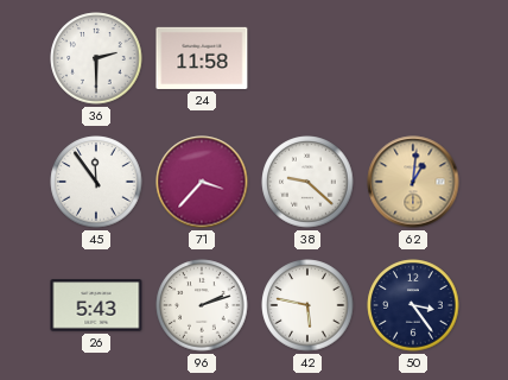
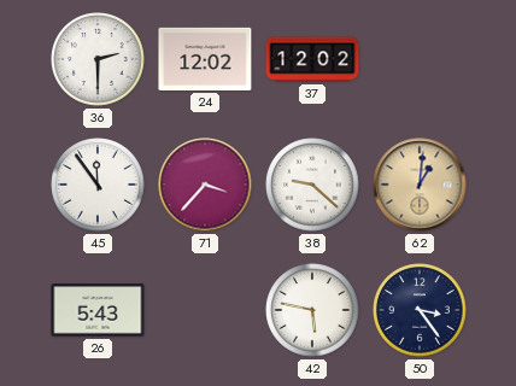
24: 11:58 -> 12:02
37: none -> 12:02
96: 2:12 -> none
